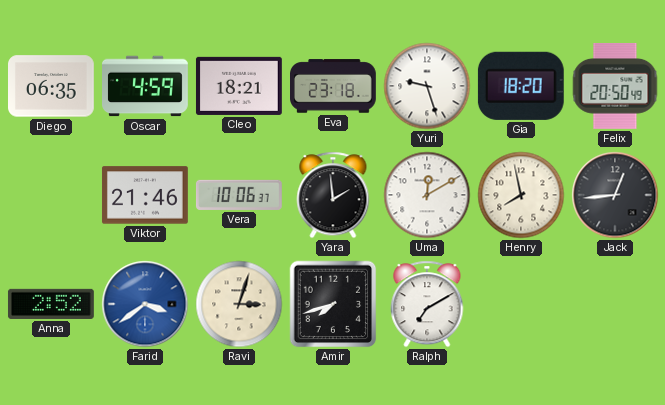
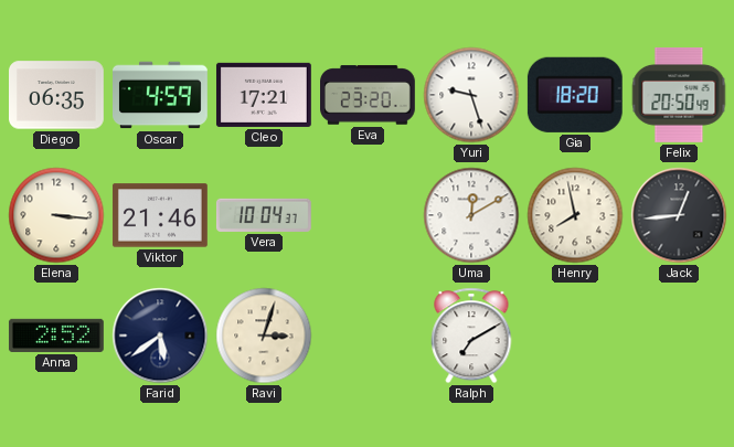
Cleo: 18:21 -> 17:21
Eva: 23:18 -> 23:20
Elena: none -> 3:16
Vera: 10:06 -> 10:04
Yara: 1:59 -> none
Farid: 3:39 -> 5:39
Farid dial: blue -> navy
Amir: 7:42 -> none
